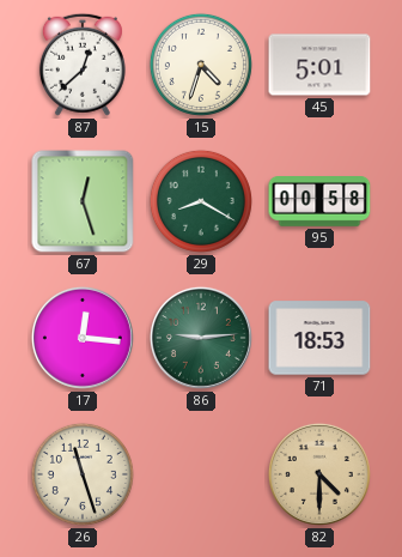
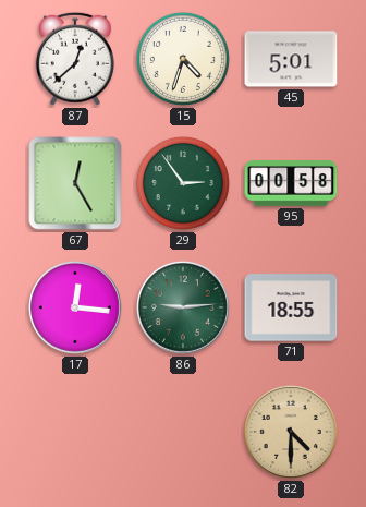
67: 12:27 -> 12:25
29: 8:20 -> 2:54
71: 18:53 -> 18:55
26: 11:27 -> none
